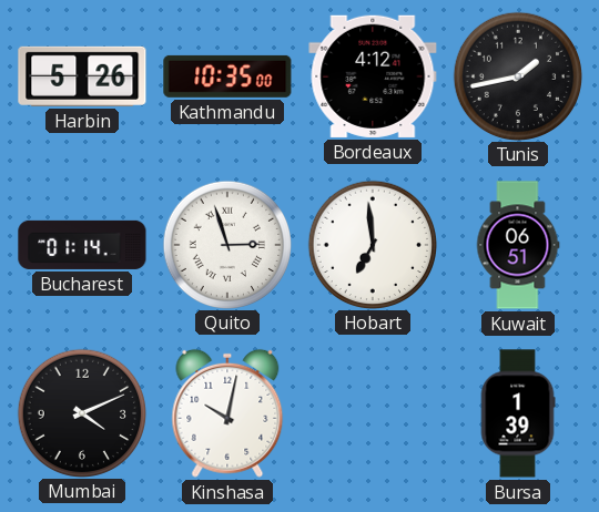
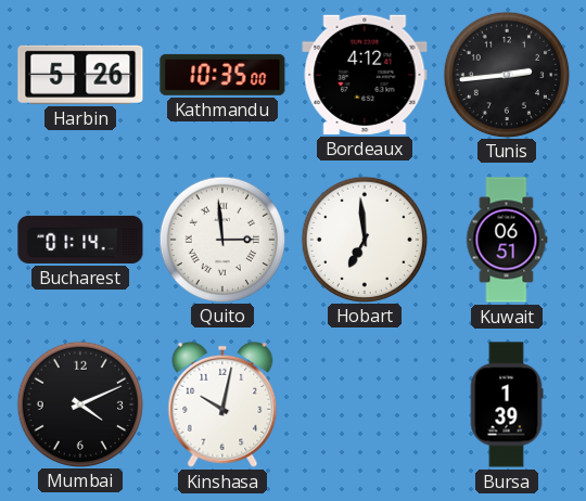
Tunis: 1:43 -> 2:44
Quito: 2:57 -> 2:59
